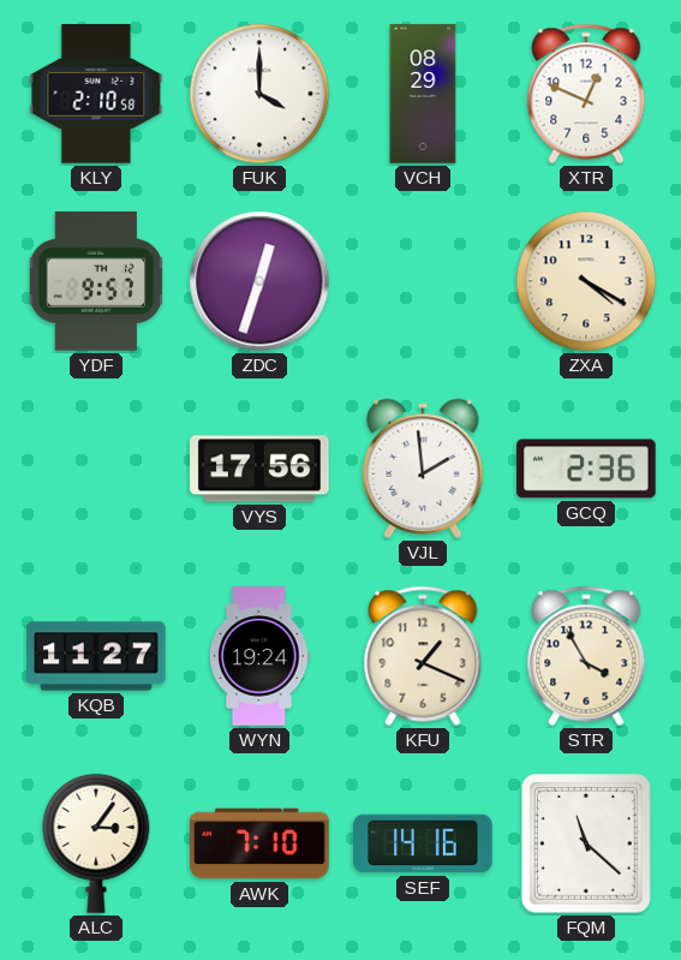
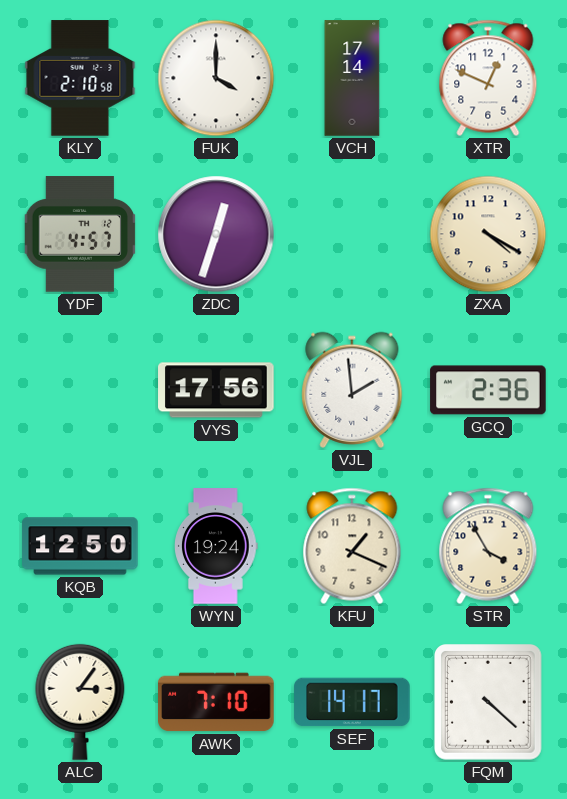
VCH: 08:29 -> 17:14
YDF: 9:57 -> 4:57
KQB: 11:27 -> 12:50
SEF: 14:16 -> 14:17
FQM: 11:22 -> 4:22
